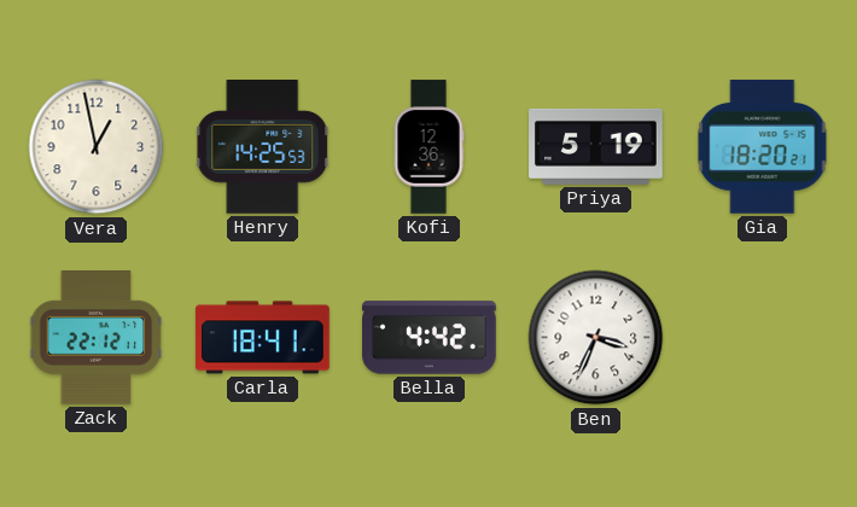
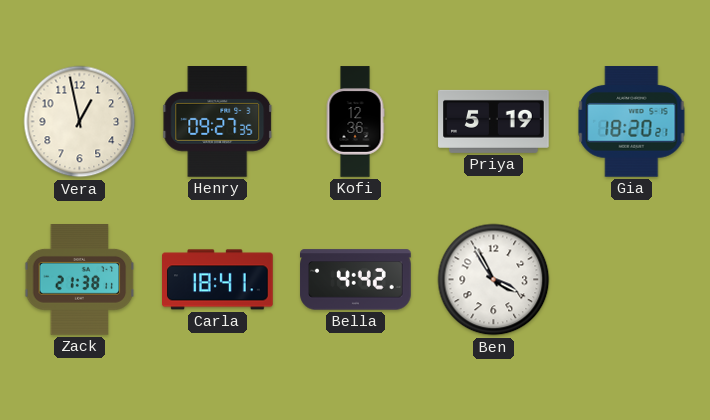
Henry: 14:25 -> 09:27
Zack: 22:12 -> 21:38
Ben: 3:34 -> 3:55
